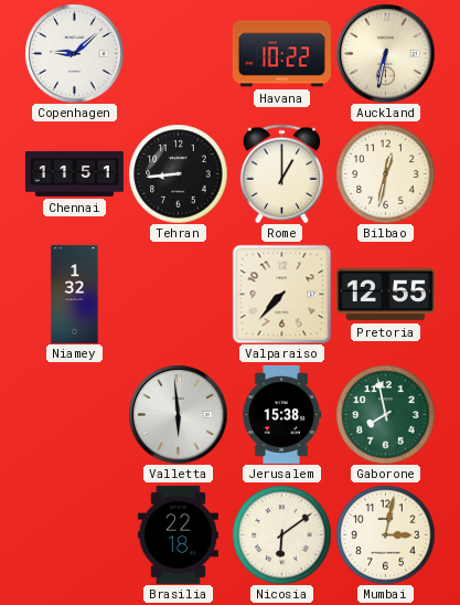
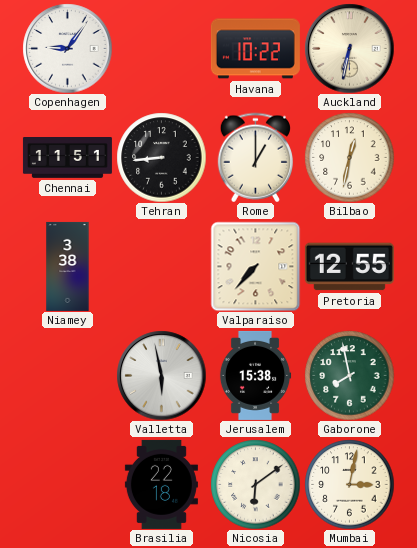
Copenhagen: 9:08 -> 9:06
Niamey: 1:32 -> 3:38
Valletta: 5:59 -> 5:58
